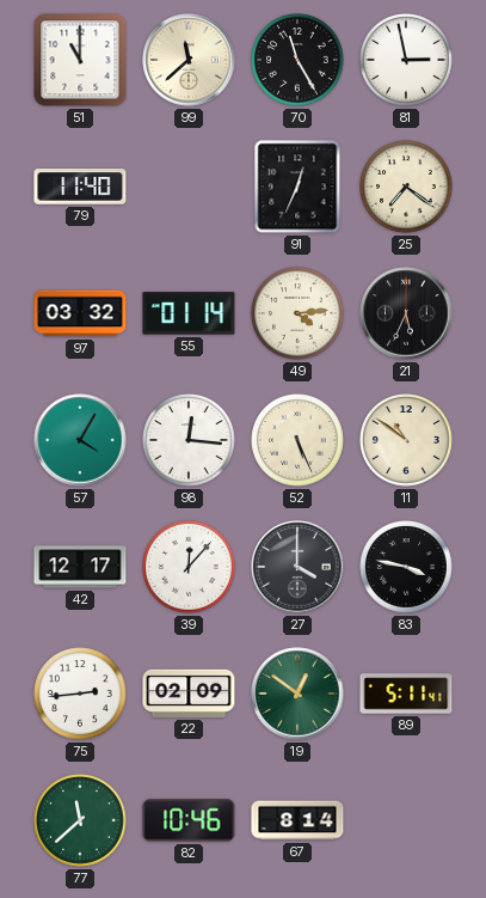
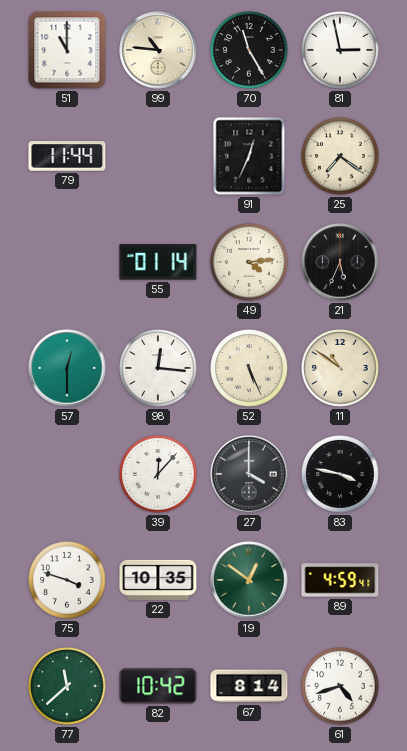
99: 11:38 -> 10:46
79: 11:40 -> 11:44
97: 03:32 -> none
57: 4:05 -> 12:30
42: 12:17 -> none
75: 2:44 -> 3:48
22: 02:09 -> 10:35
89: 5:11 -> 4:59
82: 10:46 -> 10:42
61: none -> 4:42
